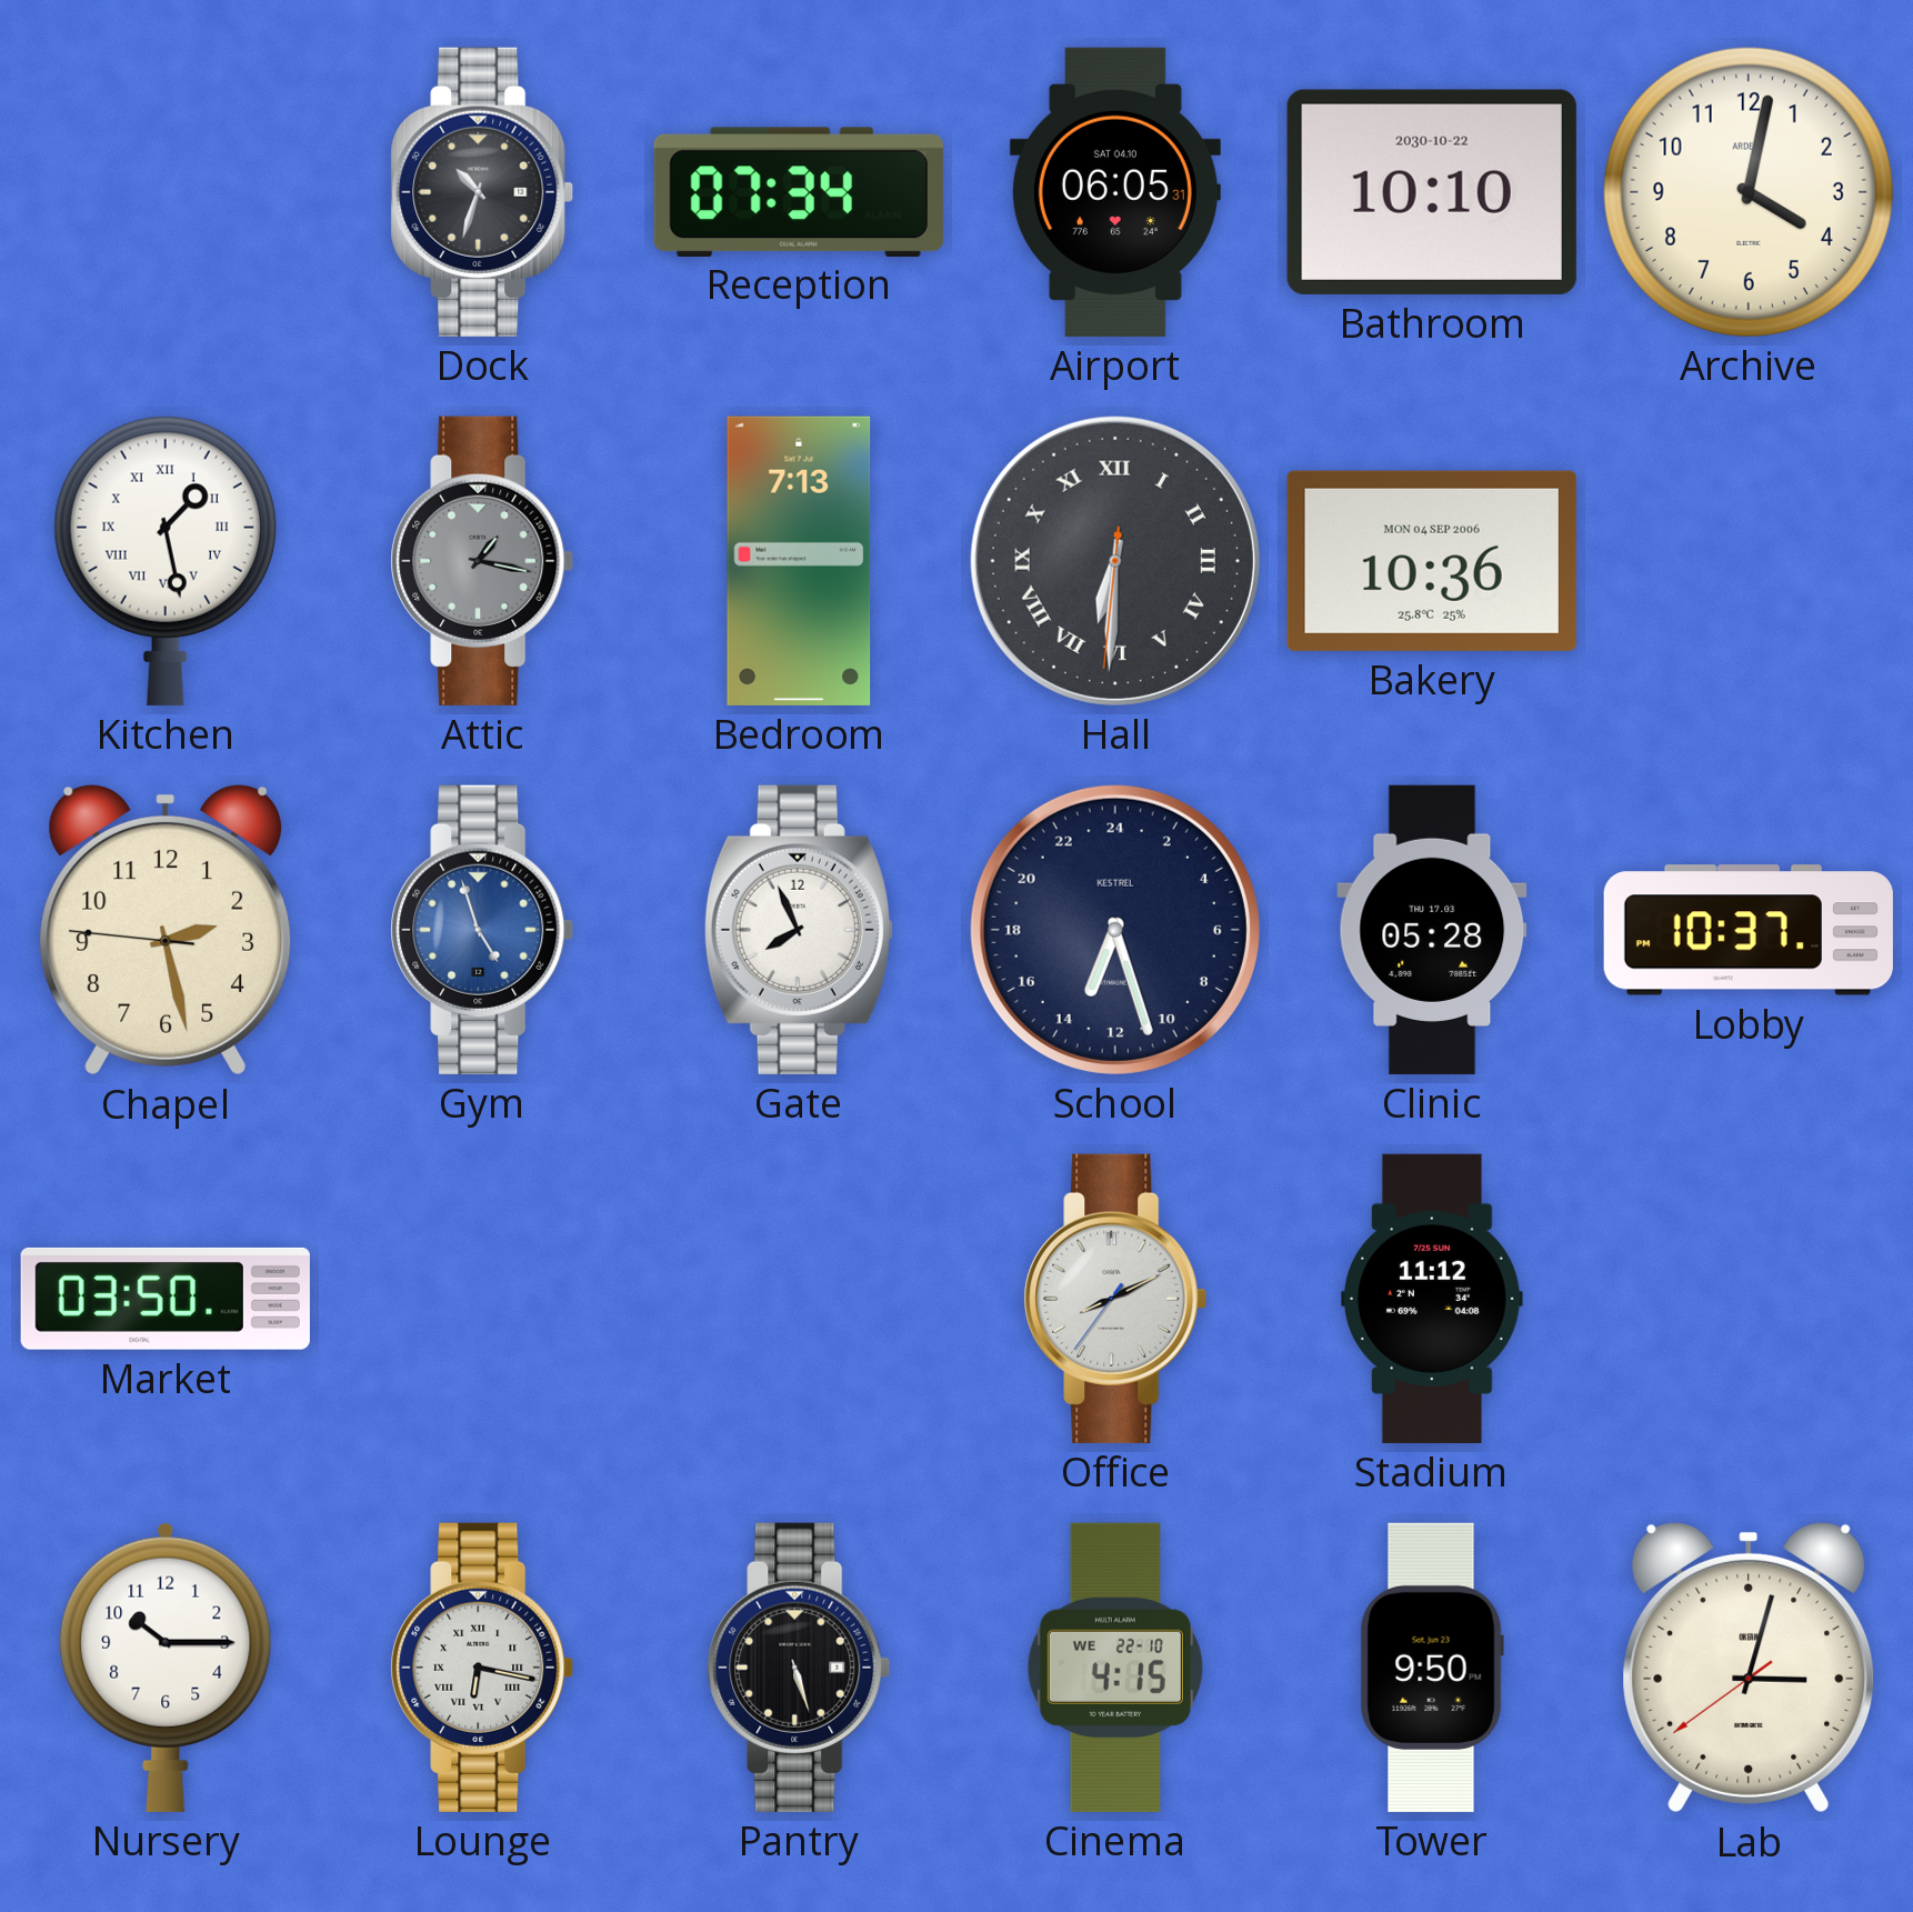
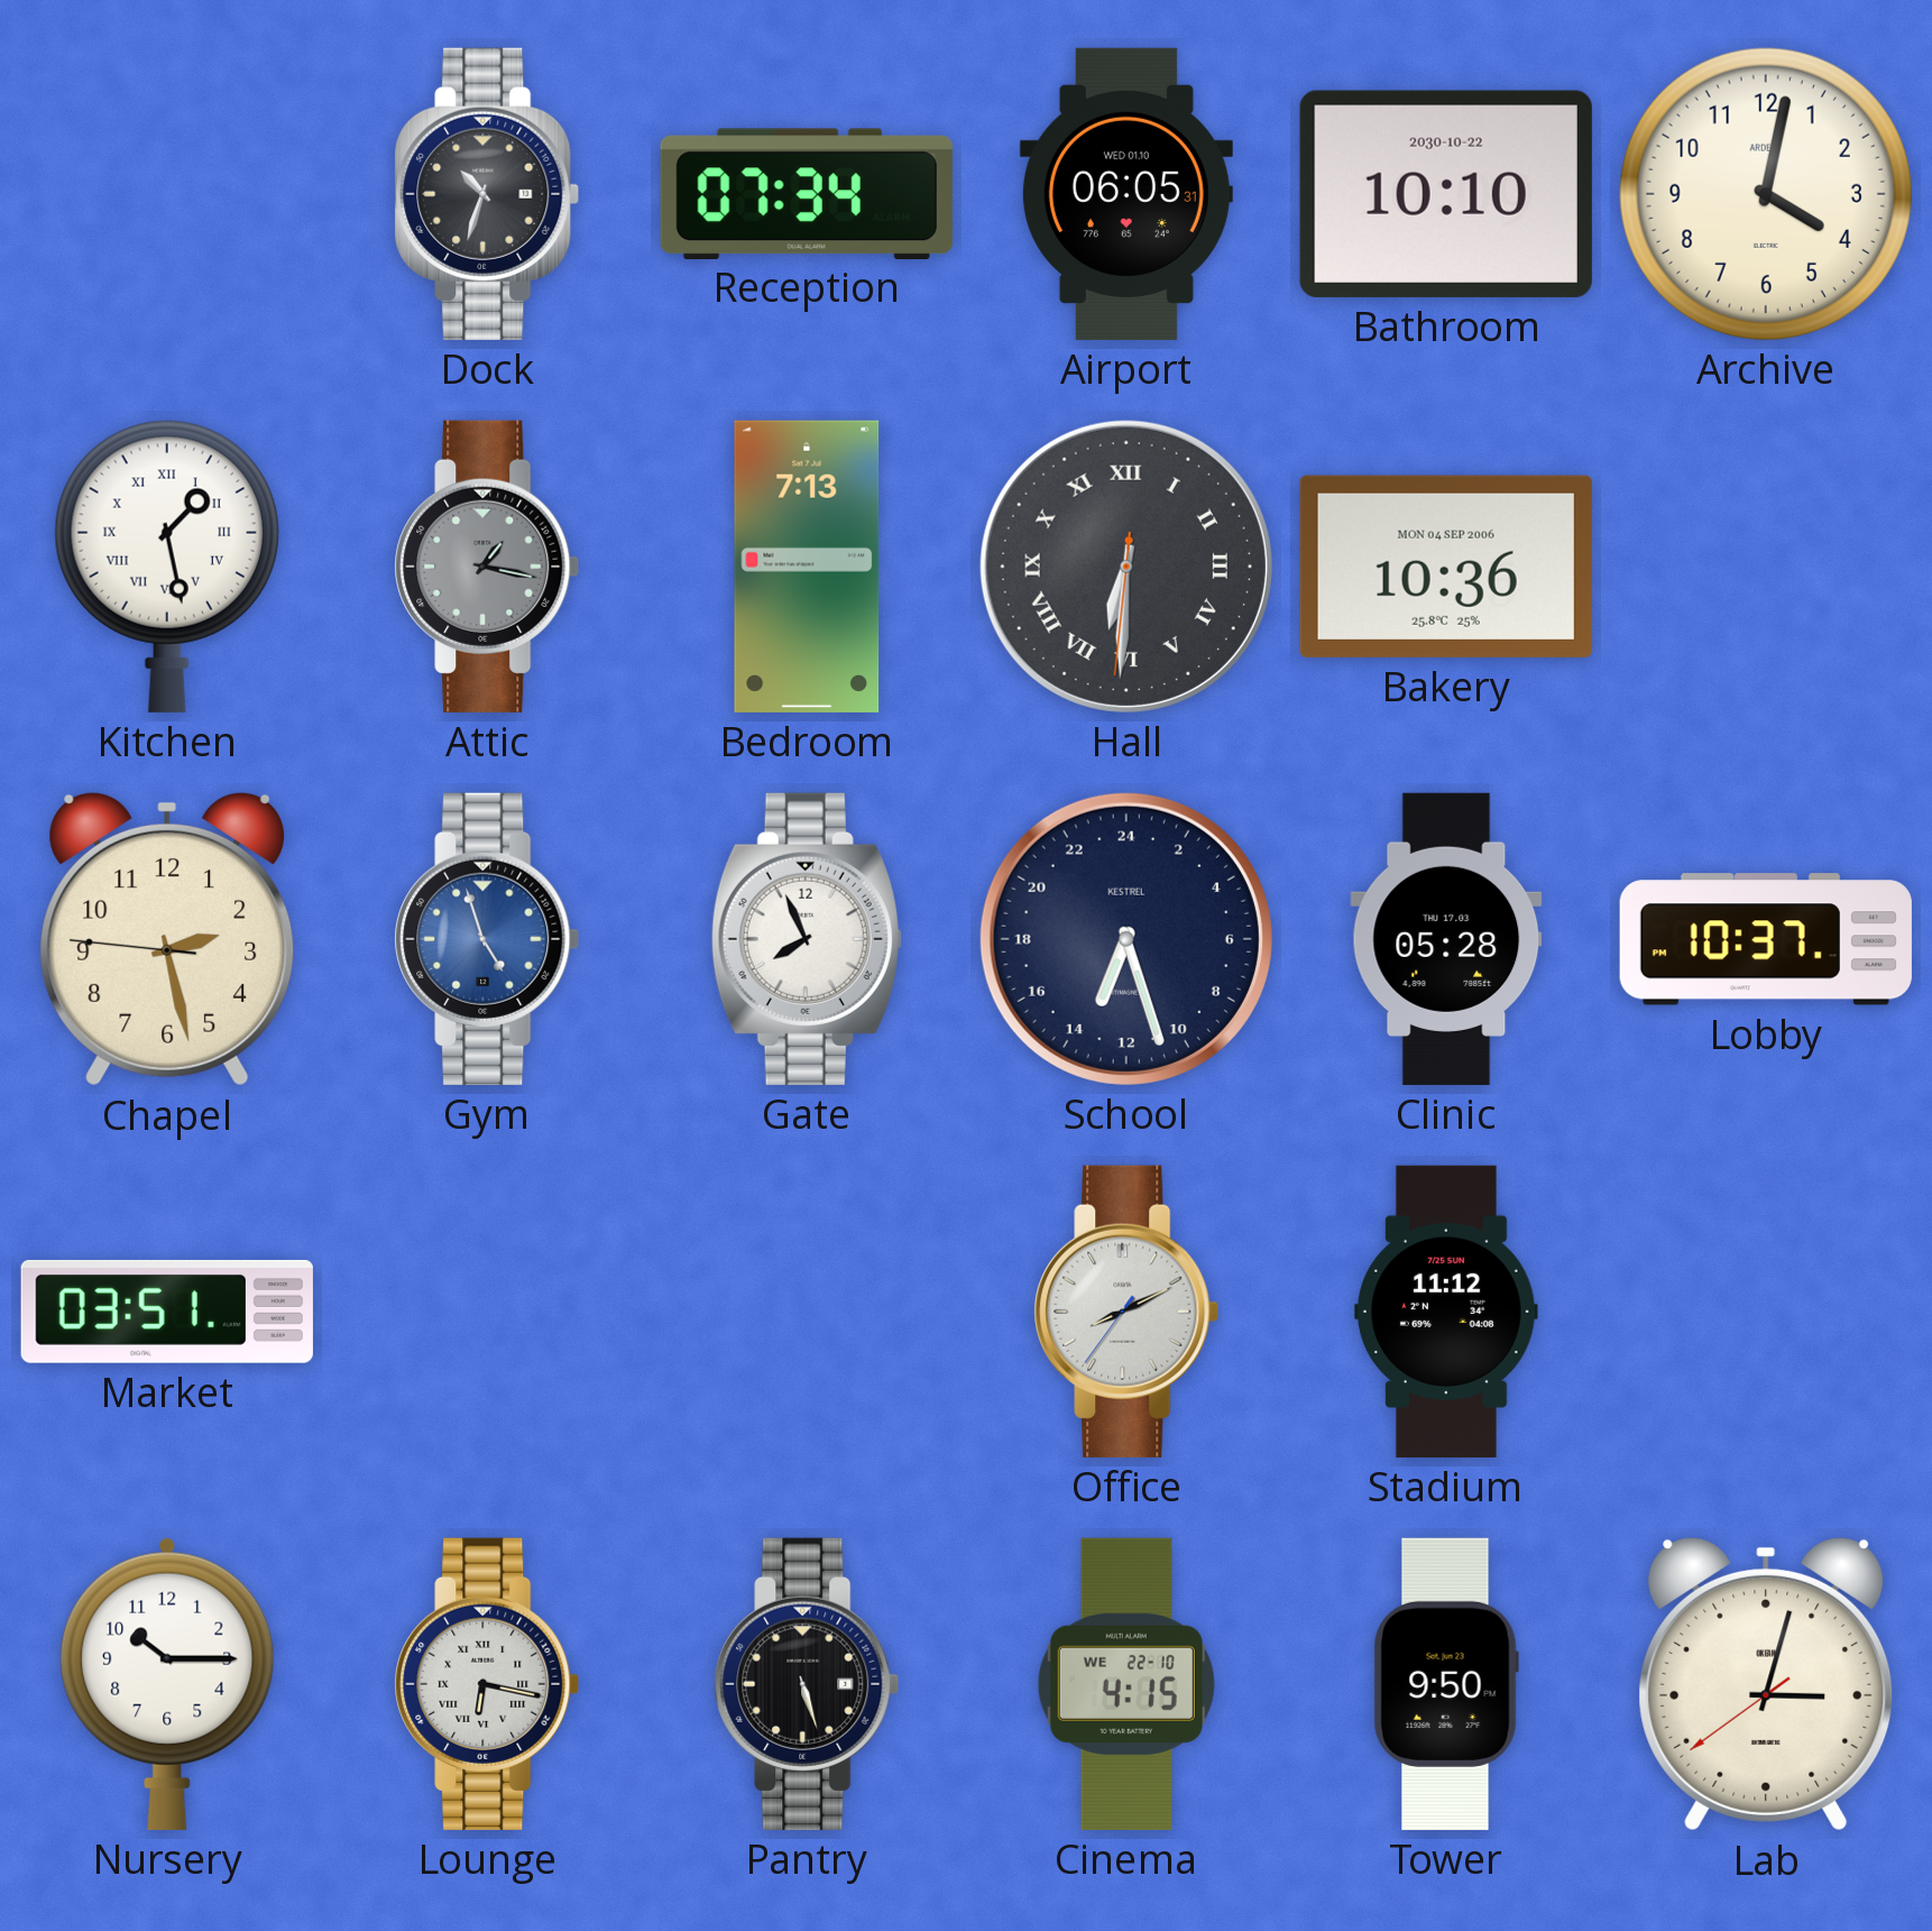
Airport date: SAT 04.10 -> WED 01.10
Market: 03:50 -> 03:51
